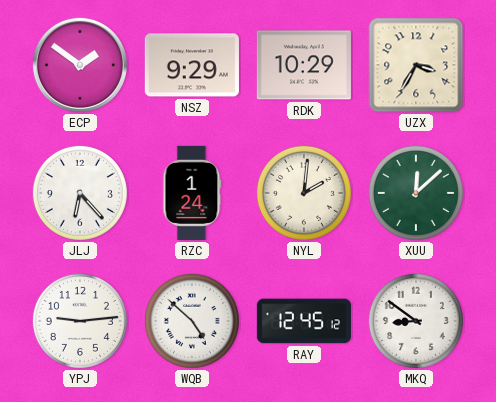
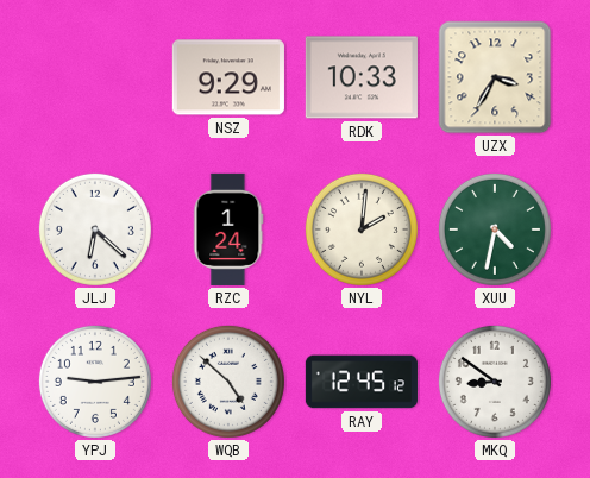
ECP: 1:51 -> none
RDK: 10:29 -> 10:33
JLJ: 6:23 -> 6:22
XUU: 12:08 -> 4:32
